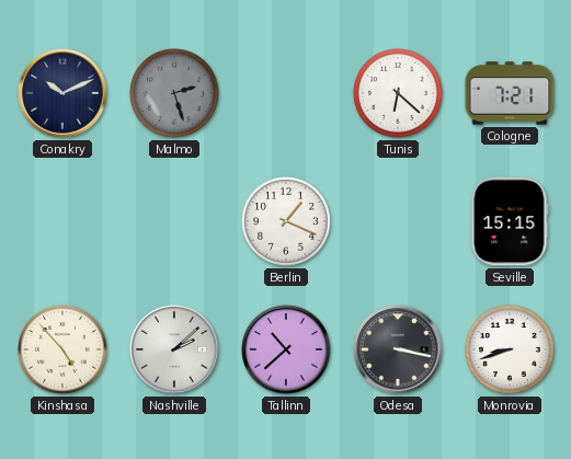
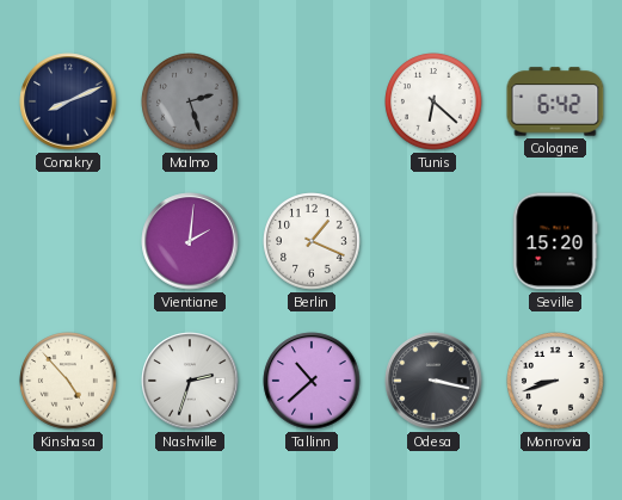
Conakry: 10:11 -> 8:11
Cologne: 7:21 -> 6:42
Vientiane: none -> 2:01
Seville: 15:15 -> 15:20
Nashville: 2:08 -> 2:33
